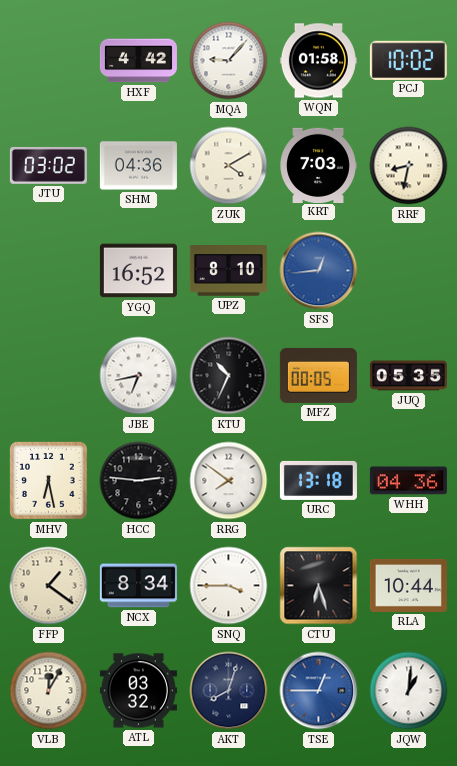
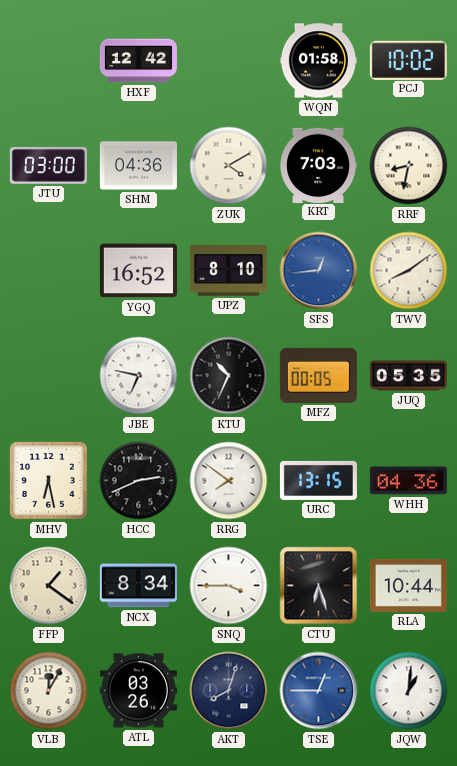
HXF: 4:42 -> 12:42
MQA: 9:07 -> none
JTU: 03:02 -> 03:00
TWV: none -> 8:09
JBE: 6:43 -> 6:47
HCC: 2:46 -> 2:41
URC: 13:18 -> 13:15
ATL: 03:32 -> 03:26
